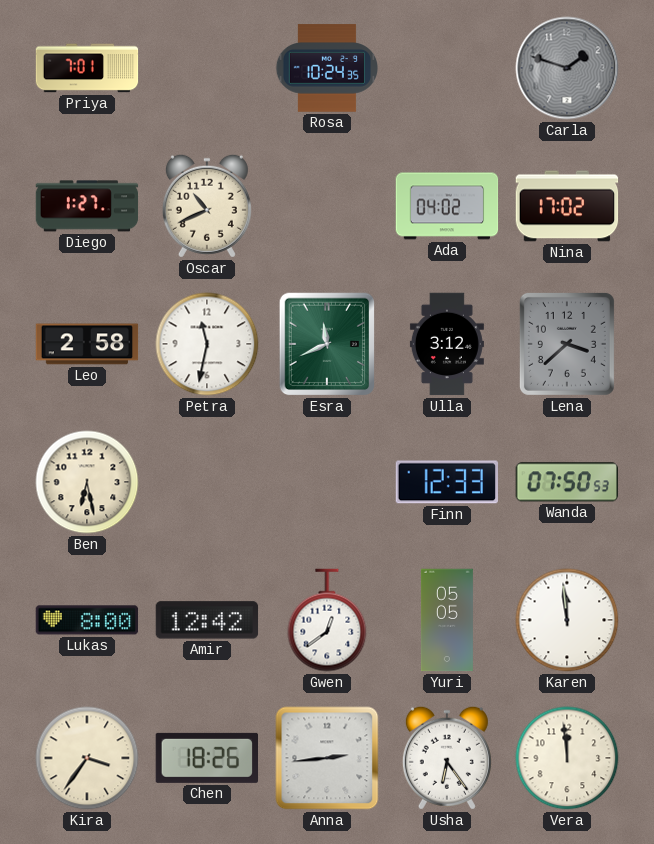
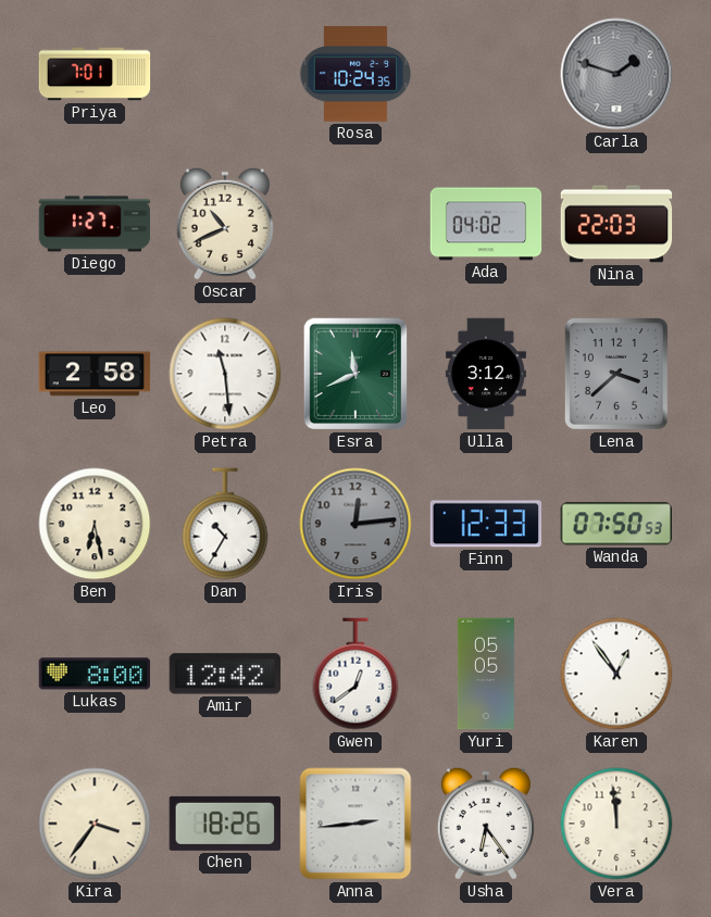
Nina: 17:02 -> 22:03
Petra: 11:32 -> 11:29
Dan: none -> 10:35
Iris: none -> 12:14
Karen: 11:59 -> 12:54
